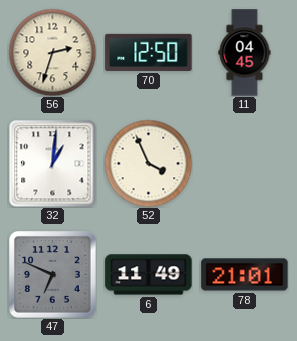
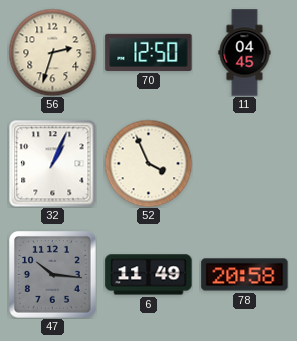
32: 1:01 -> 1:04
47: 6:49 -> 10:16
78: 21:01 -> 20:58
